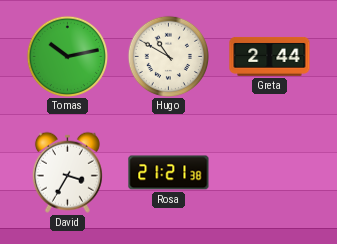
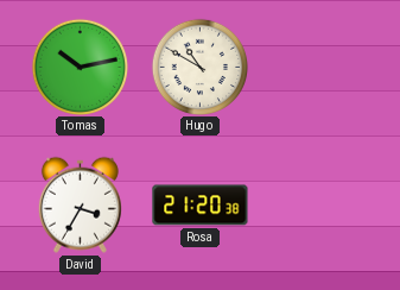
Greta: 2:44 -> none
Rosa: 21:21 -> 21:20
